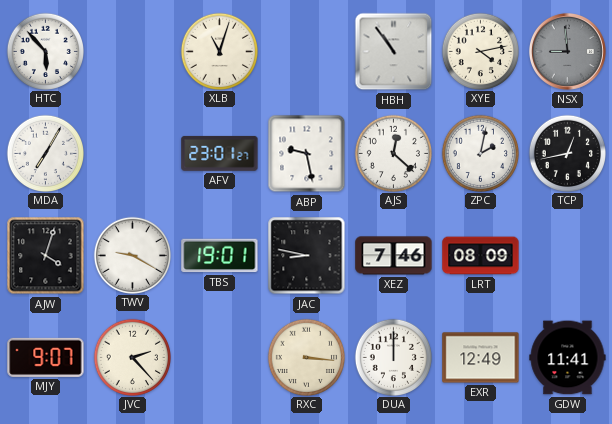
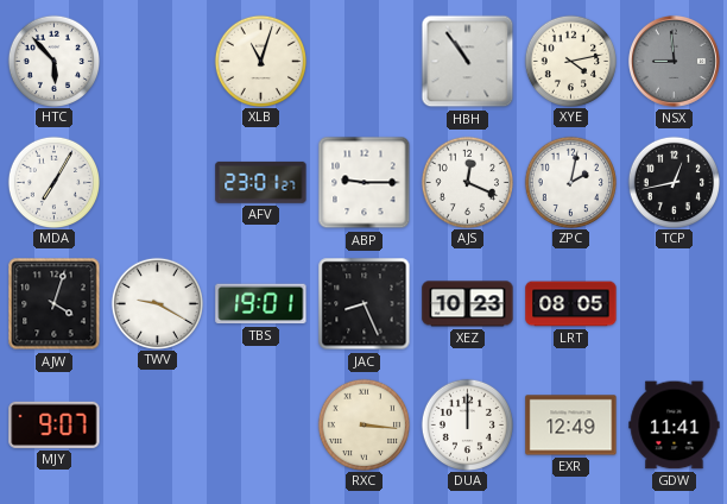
ABP: 9:28 -> 9:15
AJS: 12:22 -> 12:19
JAC: 8:47 -> 8:26
XEZ: 7:46 -> 10:23
LRT: 08:09 -> 08:05
JVC: 2:23 -> none
